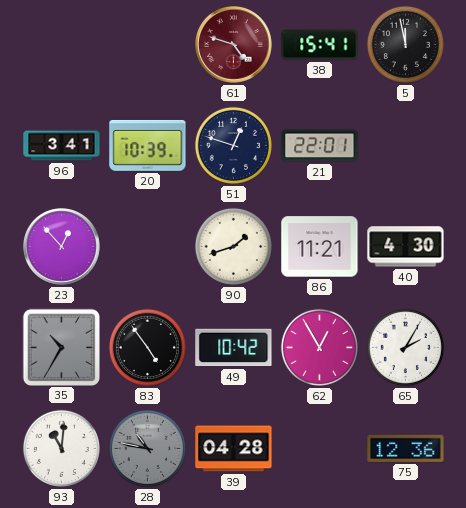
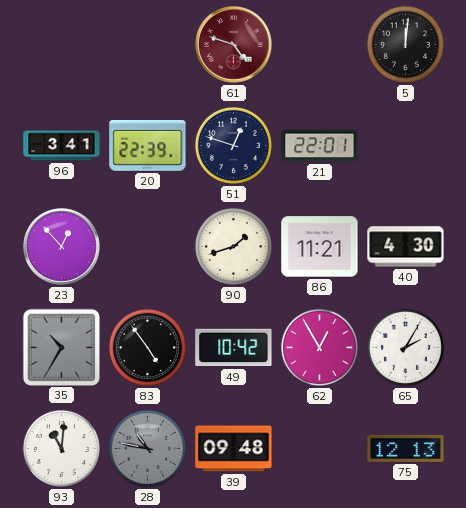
38: 15:41 -> none
5: 11:58 -> 12:01
20: 10:39 -> 22:39
39: 04:28 -> 09:48
75: 12:36 -> 12:13
